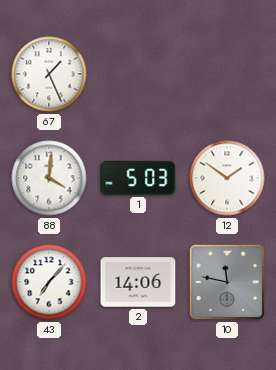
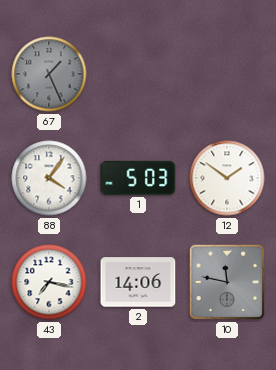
67 dial: white -> grey
88: 4:01 -> 4:06
43: 7:07 -> 7:17
